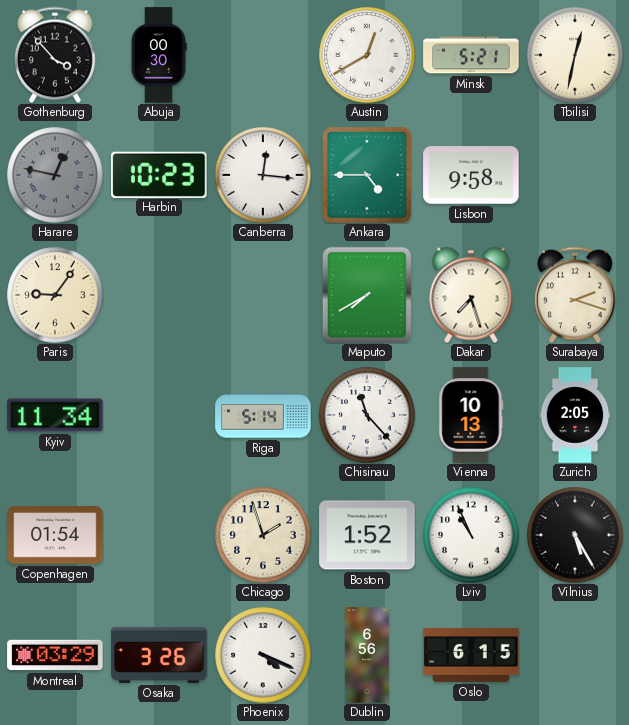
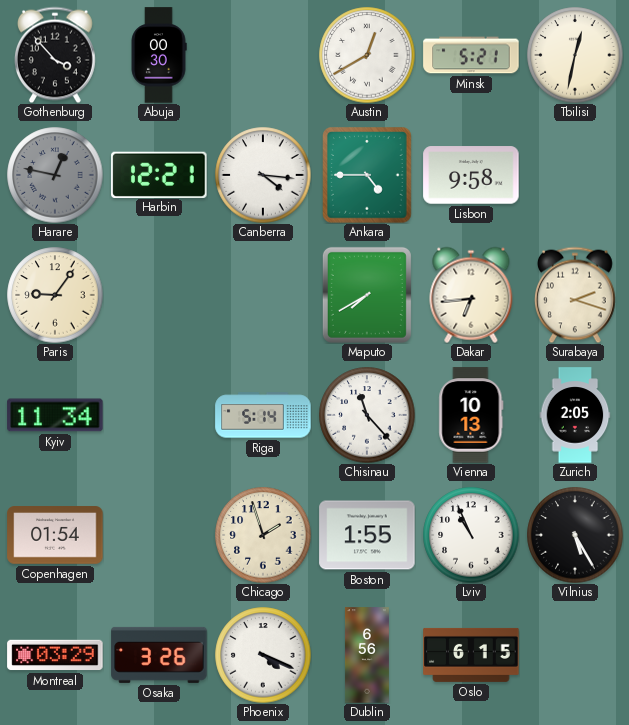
Harbin: 10:23 -> 12:21
Canberra: 12:16 -> 4:16
Dakar: 7:27 -> 6:44
Boston: 1:52 -> 1:55
